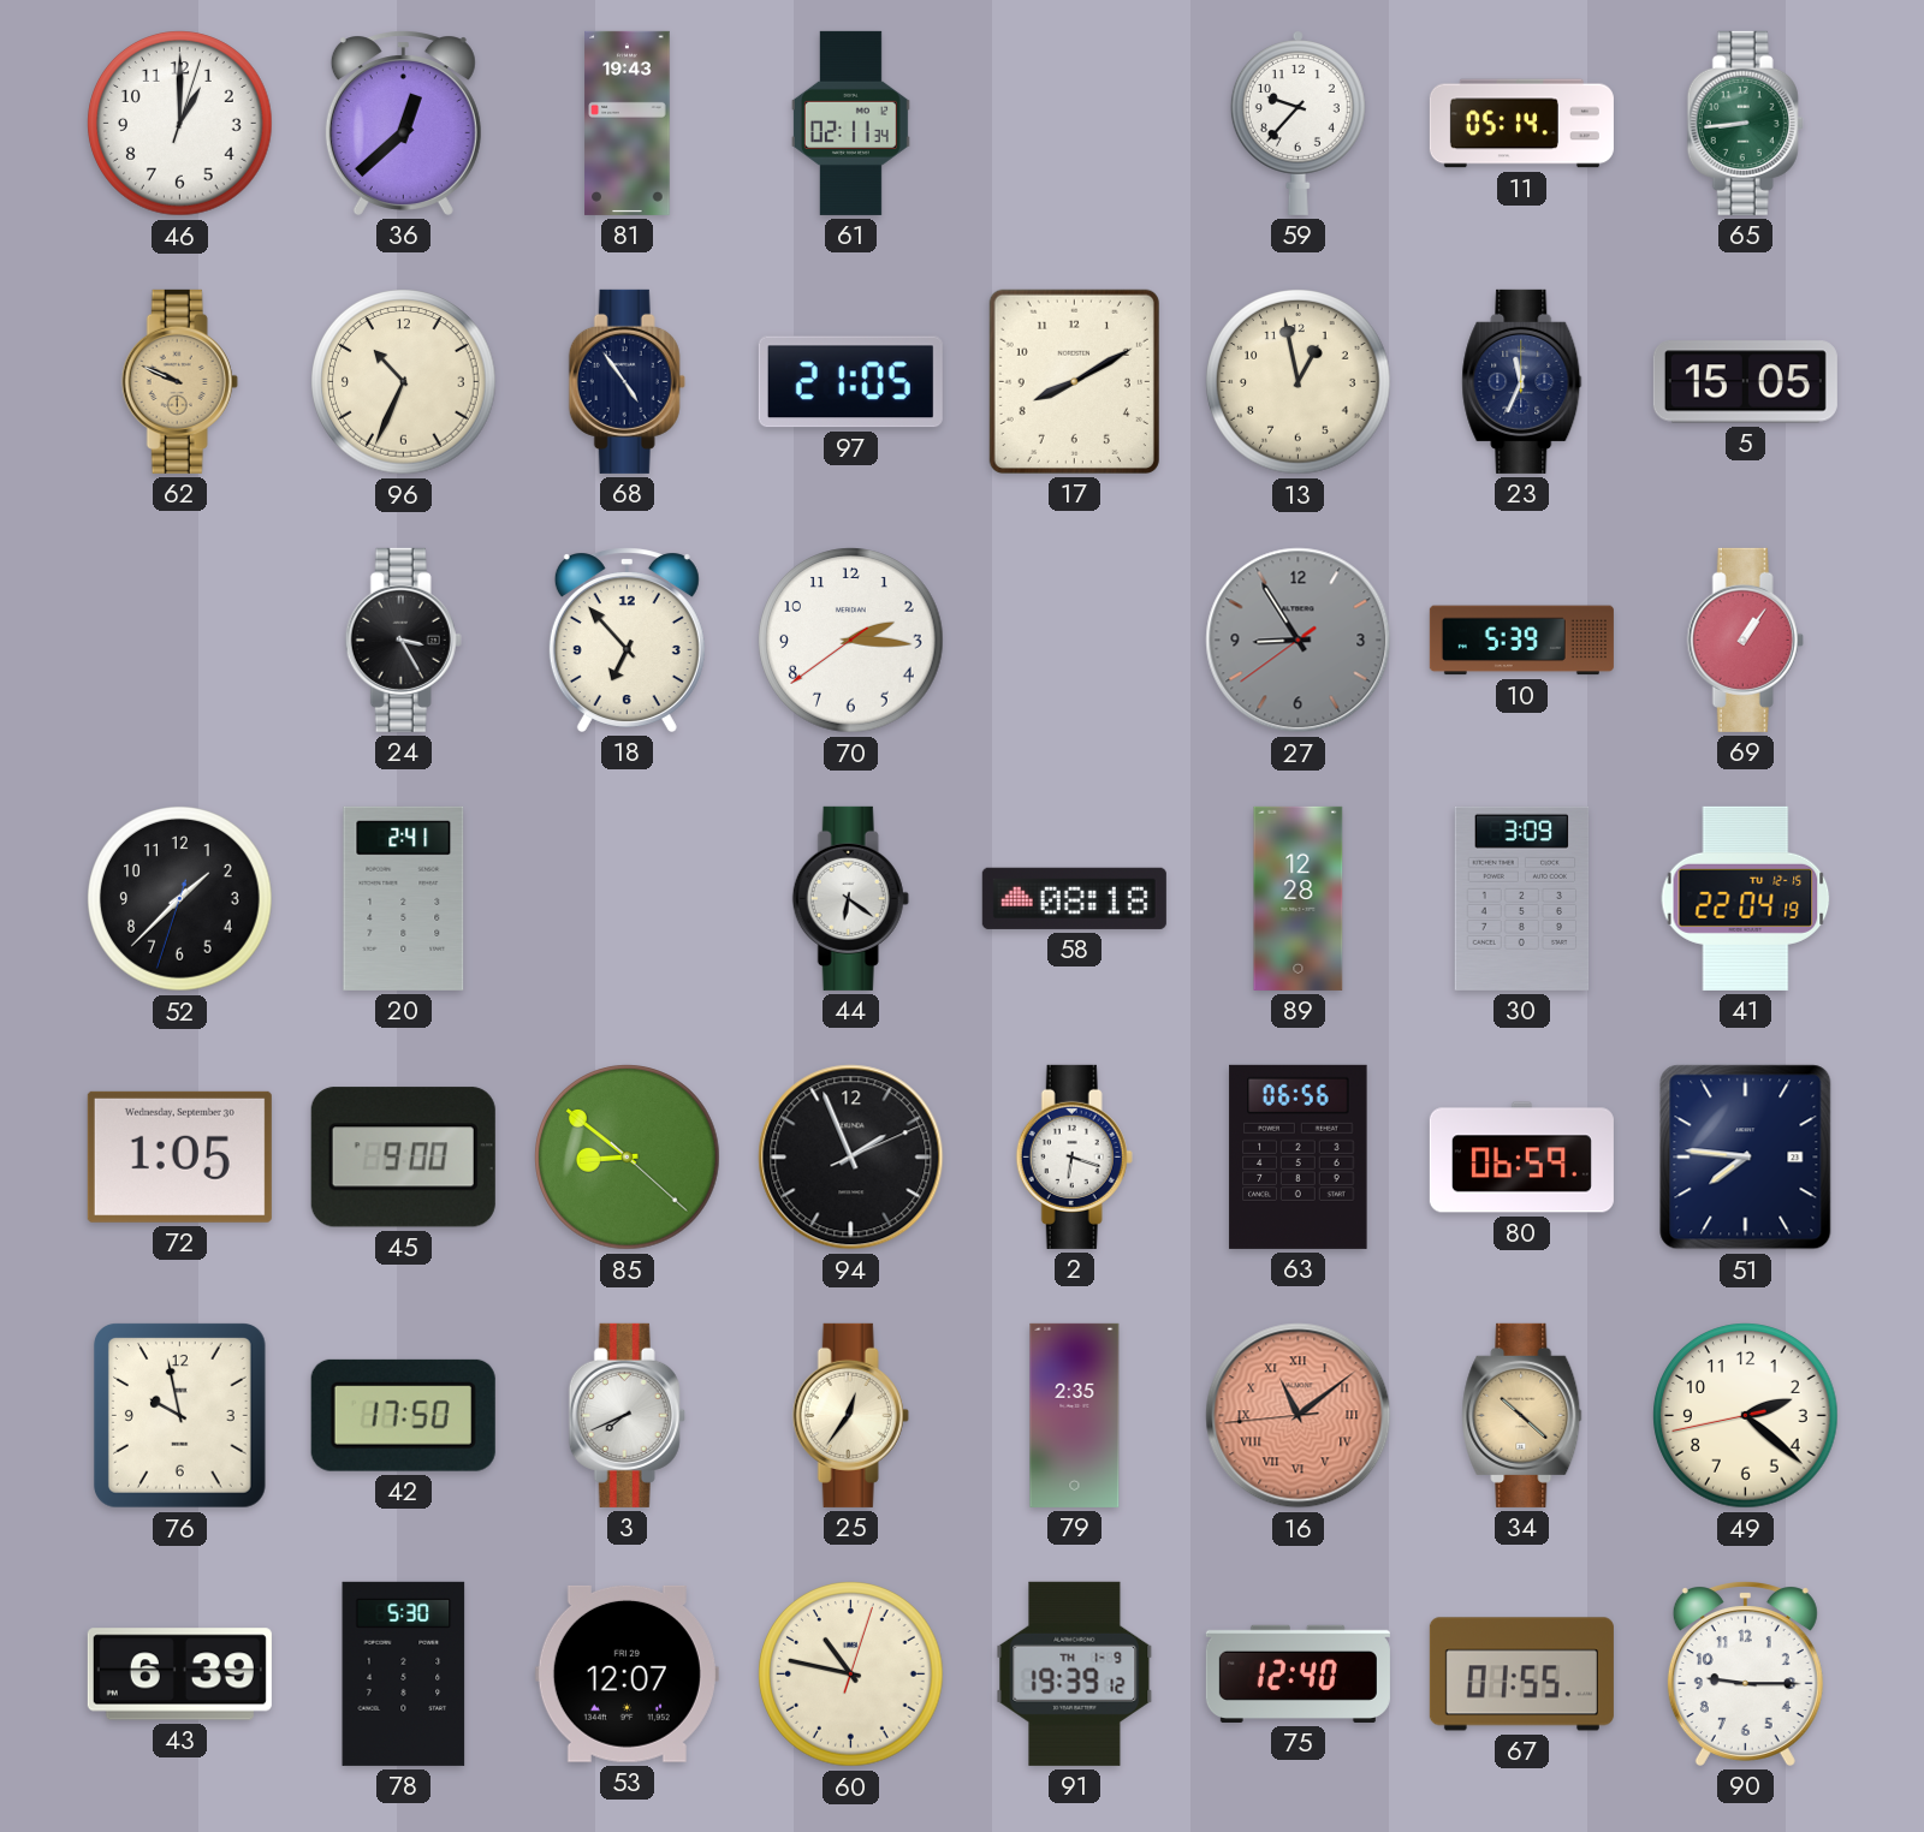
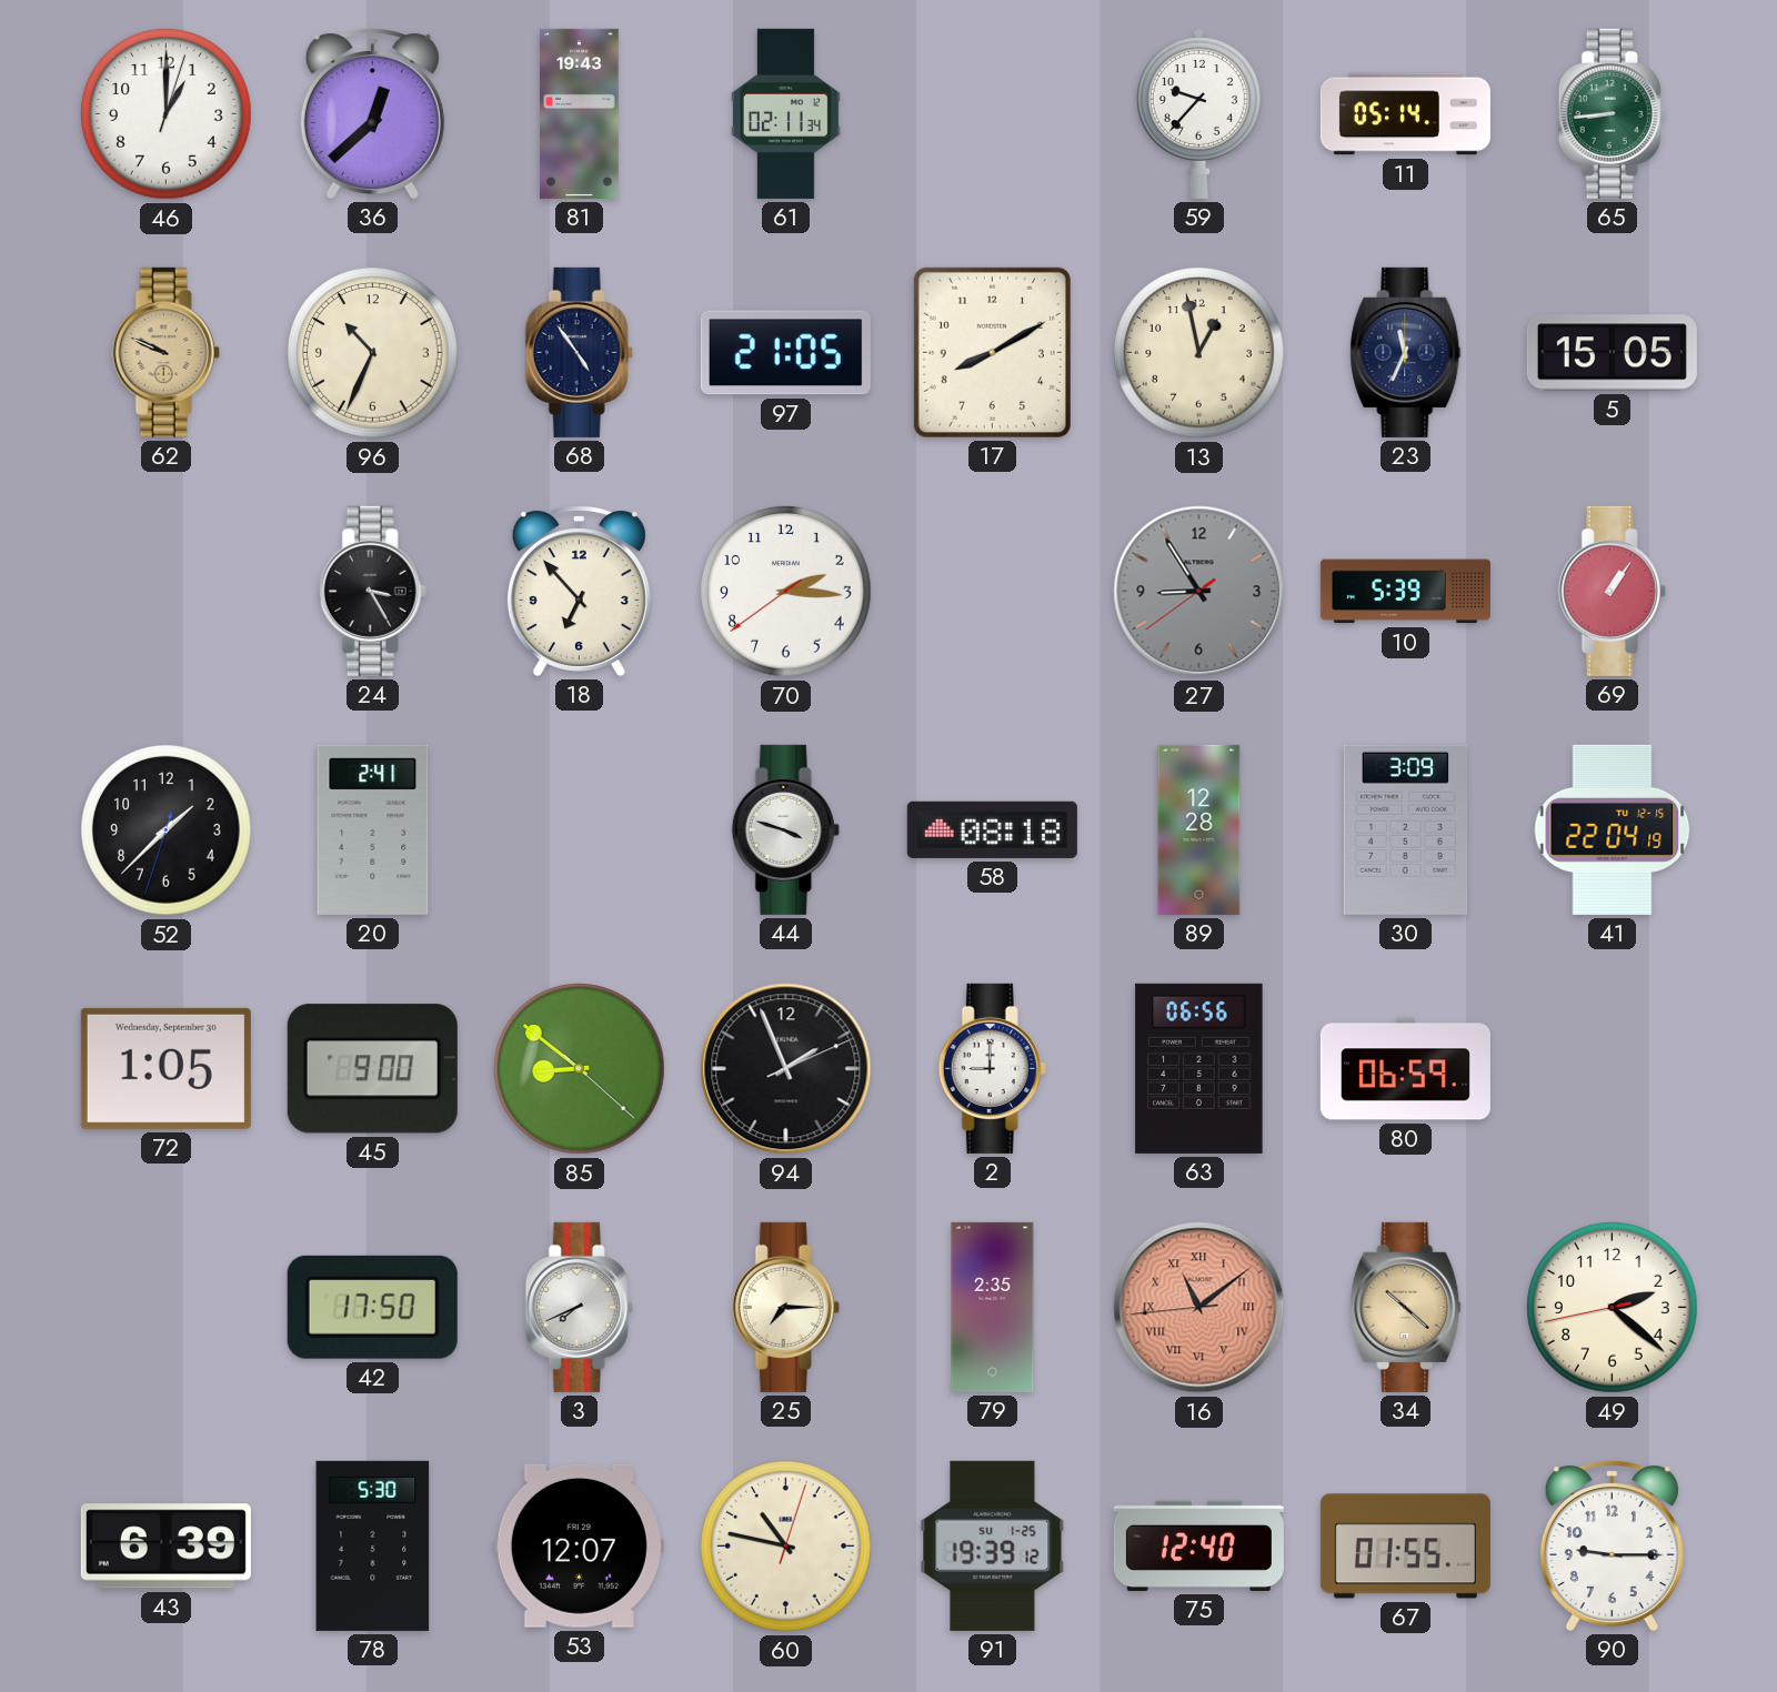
44: 6:21 -> 3:48
2: 6:18 -> 9:00
51: 7:46 -> none
76: 9:58 -> none
25: 12:36 -> 7:15
91 date: TH 1-9 -> SU 1-25
